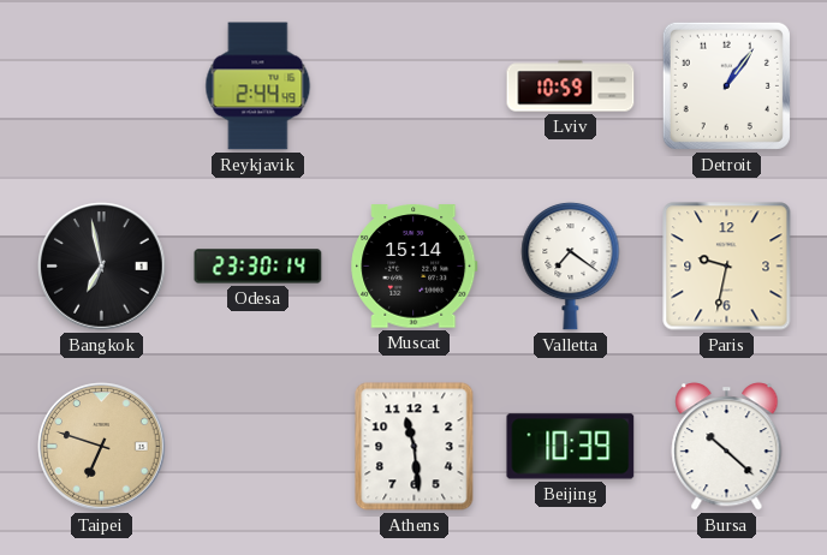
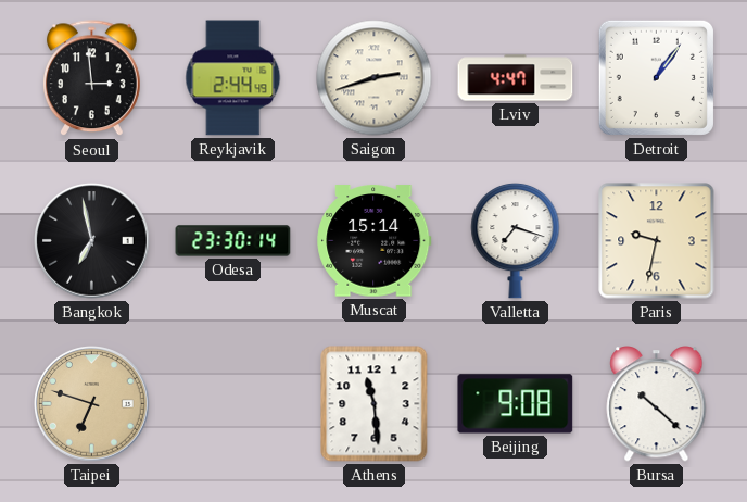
Seoul: none -> 2:59
Saigon: none -> 2:42
Lviv: 10:59 -> 4:47
Valletta: 7:21 -> 7:18
Beijing: 10:39 -> 9:08
